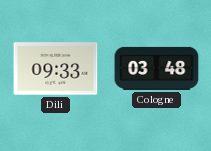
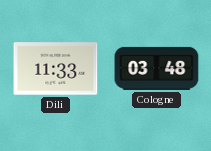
Dili: 09:33 -> 11:33
